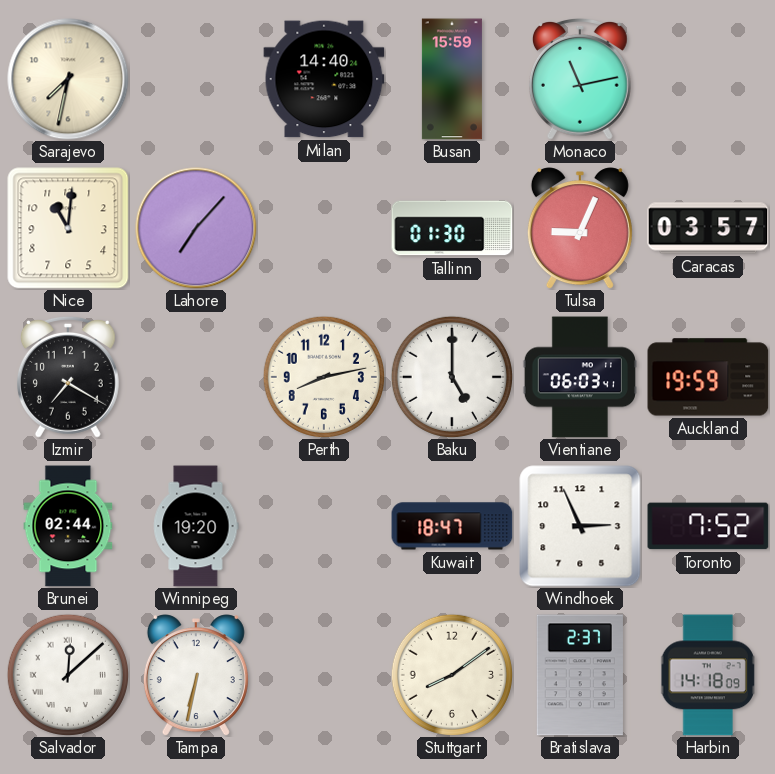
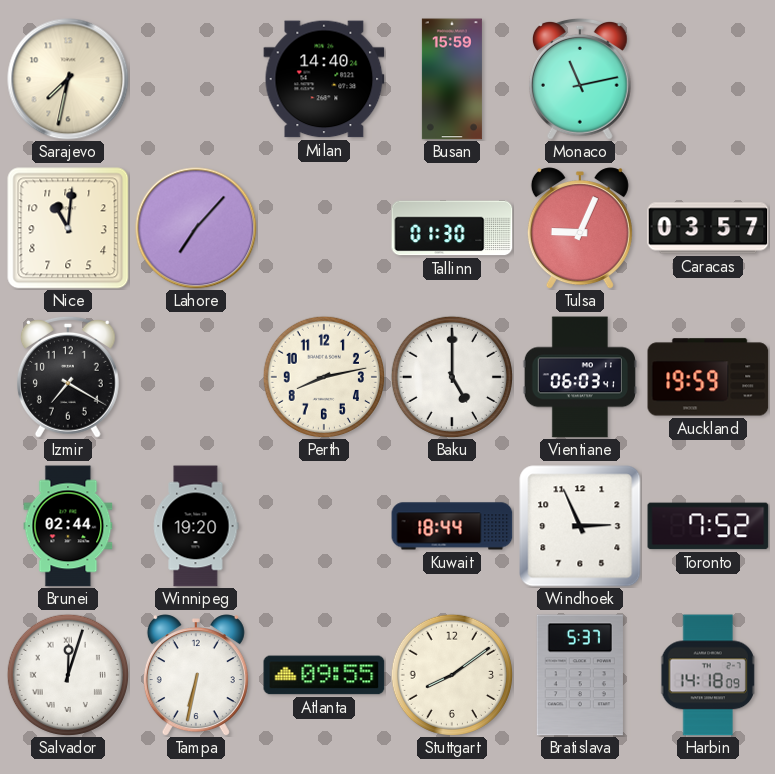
Kuwait: 18:47 -> 18:44
Salvador: 12:08 -> 12:03
Atlanta: none -> 09:55
Bratislava: 2:37 -> 5:37
